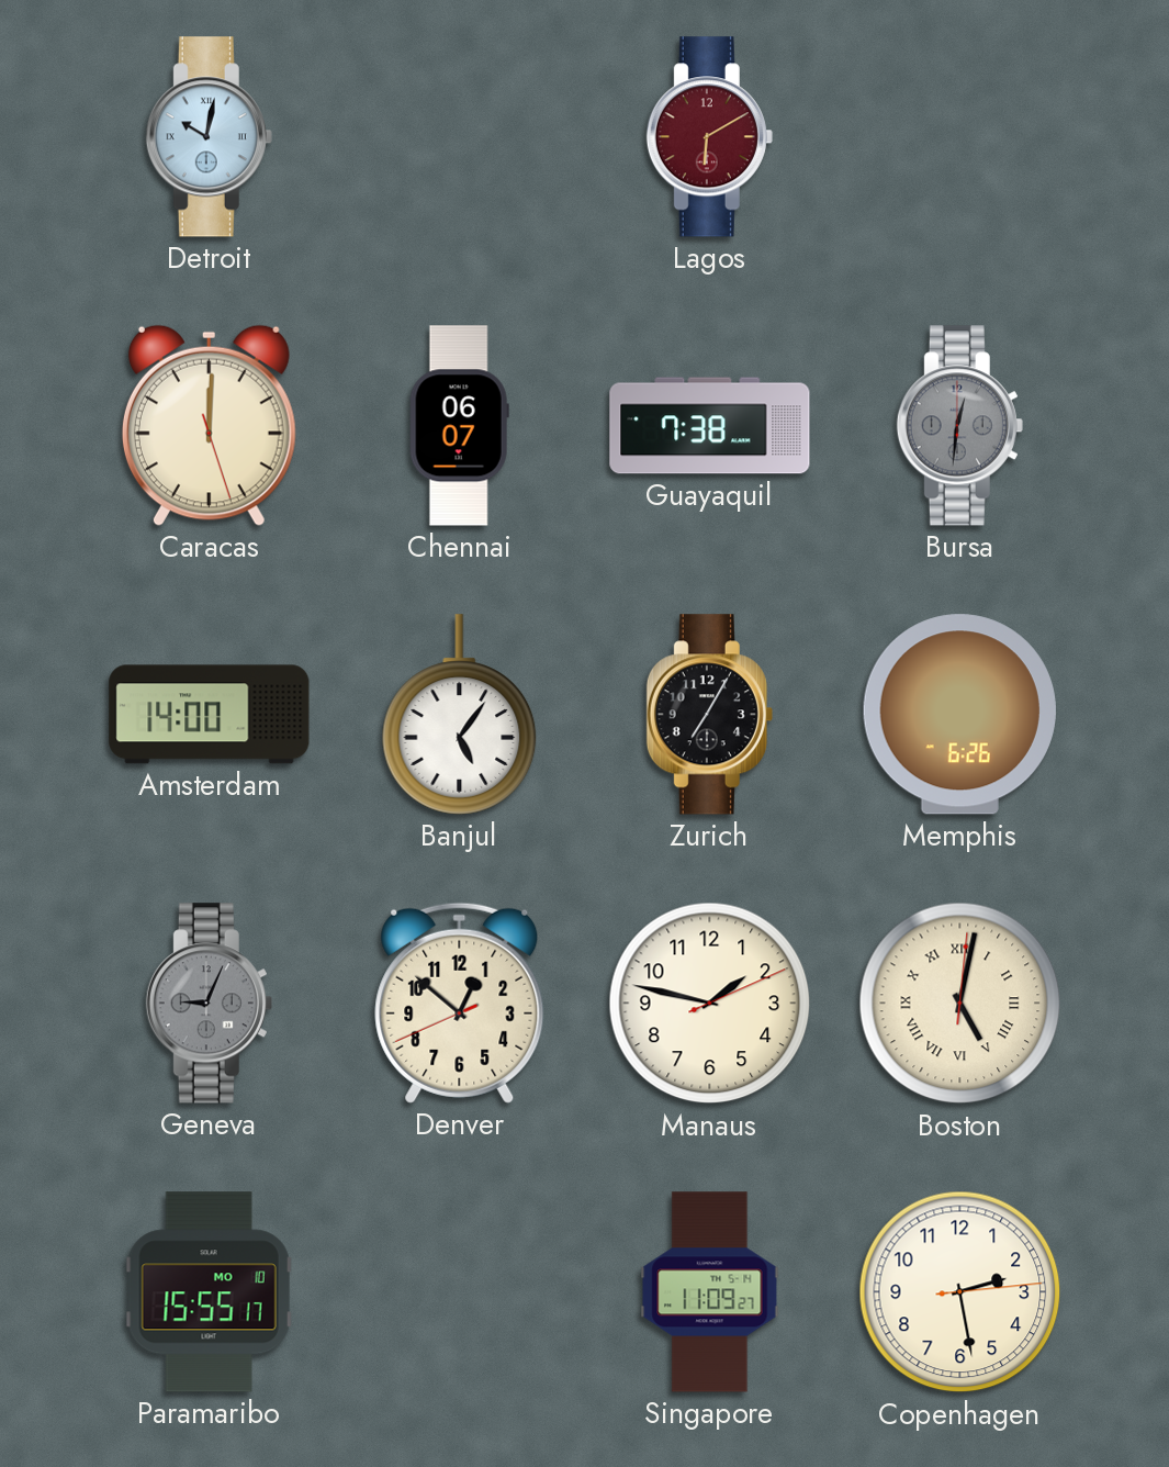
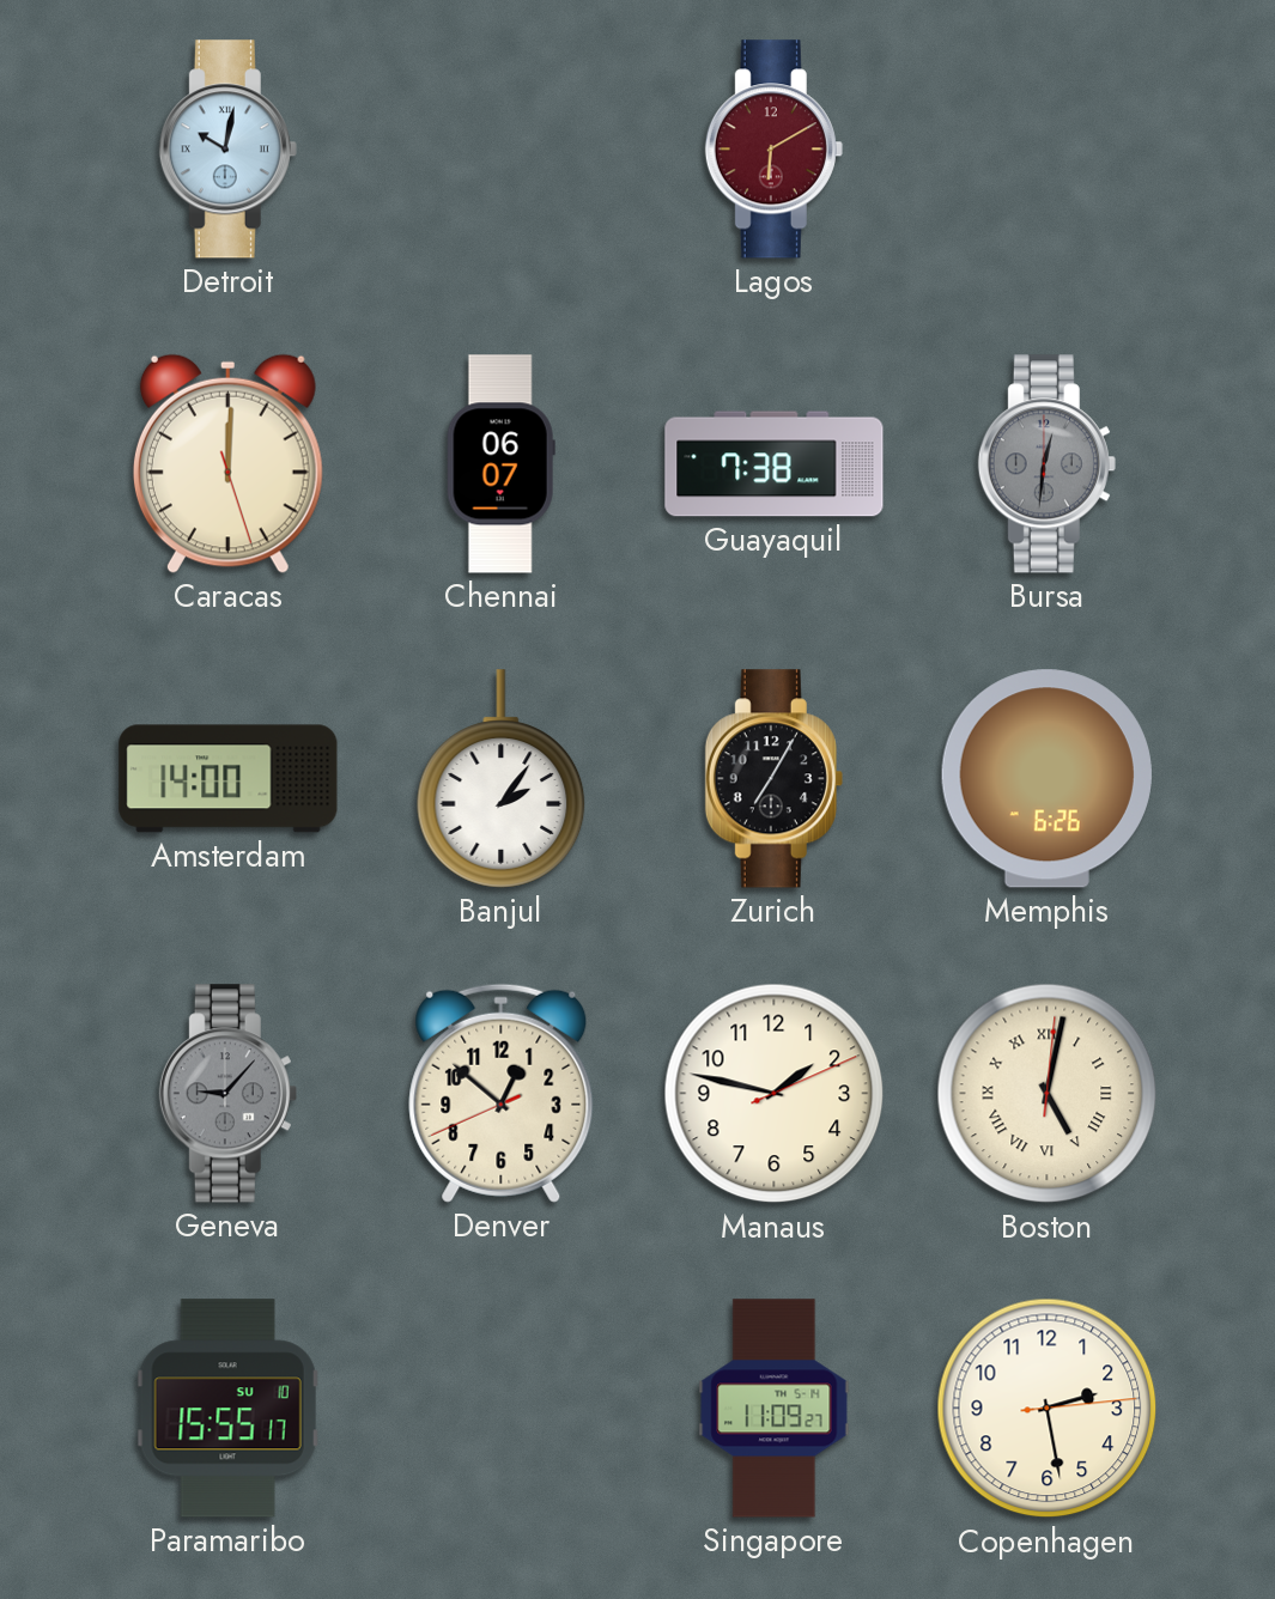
Banjul: 5:06 -> 2:06
Geneva: 9:04 -> 9:07
Paramaribo date: MO 10 -> SU 10
